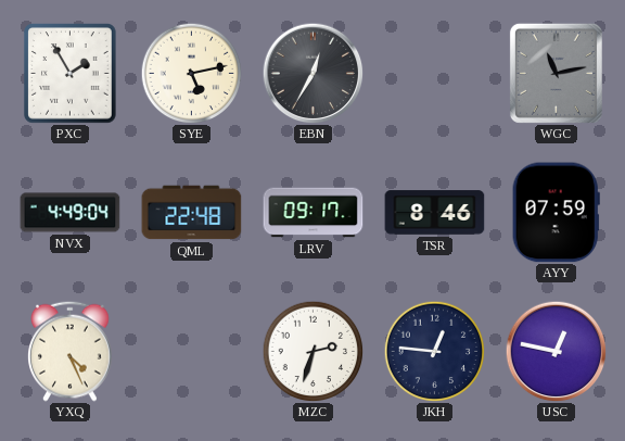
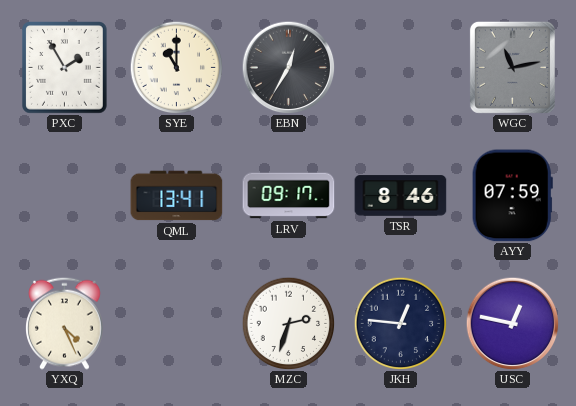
SYE: 5:13 -> 11:00
NVX: 4:49 -> none
QML: 22:48 -> 13:41
